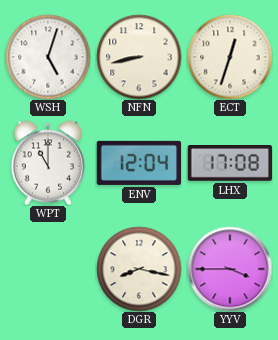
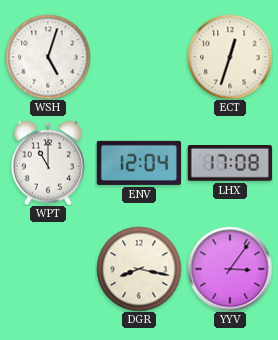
NFN: 8:43 -> none
YYV: 3:45 -> 3:06
